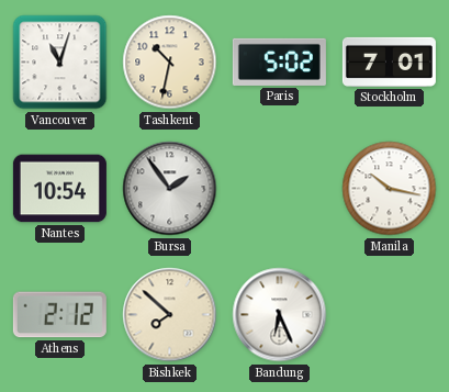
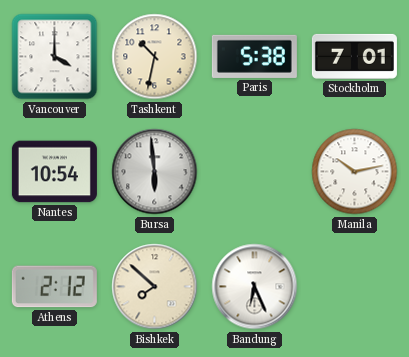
Vancouver: 11:03 -> 4:00
Paris: 5:02 -> 5:38
Bursa: 1:54 -> 5:59
Manila: 10:17 -> 10:13
